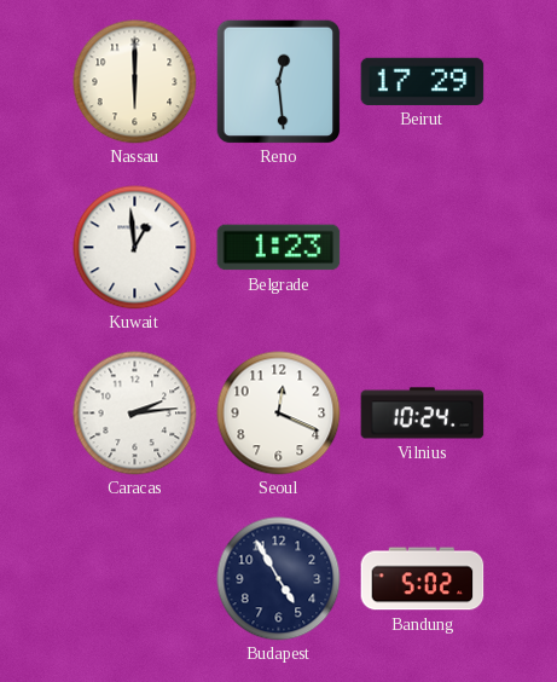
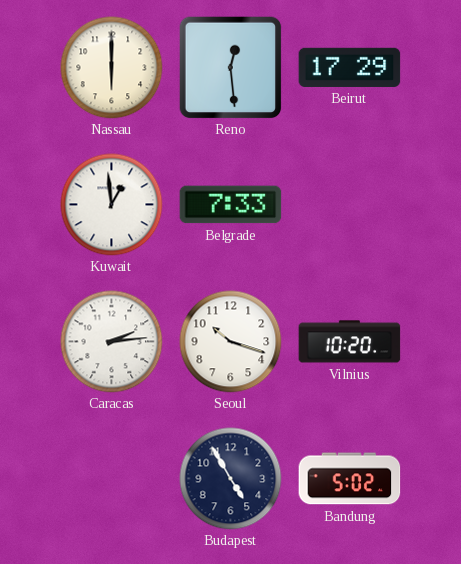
Belgrade: 1:23 -> 7:33
Seoul: 12:19 -> 10:18
Vilnius: 10:24 -> 10:20
